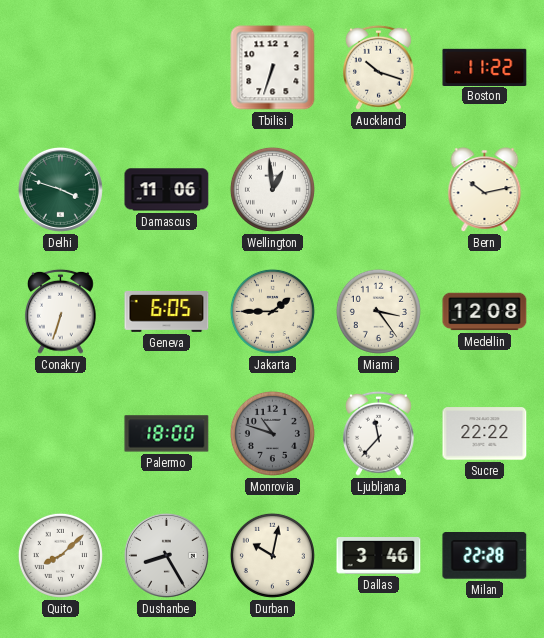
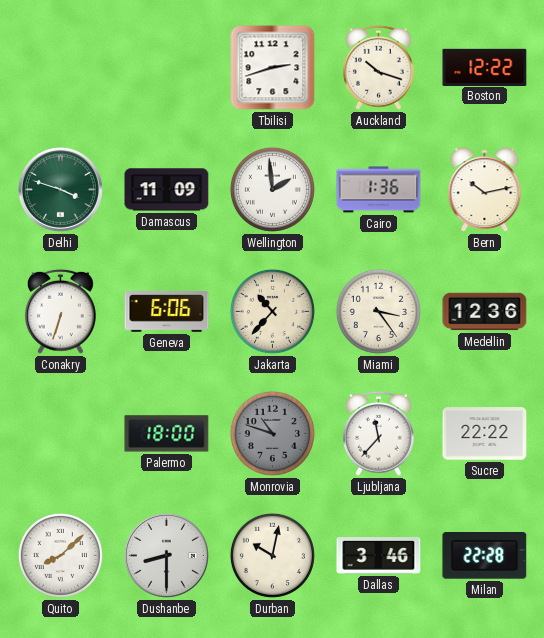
Tbilisi: 6:33 -> 2:42
Boston: 11:22 -> 12:22
Damascus: 11:06 -> 11:09
Wellington: 12:59 -> 1:59
Cairo: none -> 1:36
Geneva: 6:05 -> 6:06
Jakarta: 1:45 -> 10:37
Medellin: 12:08 -> 12:36
Dushanbe: 8:25 -> 8:30
